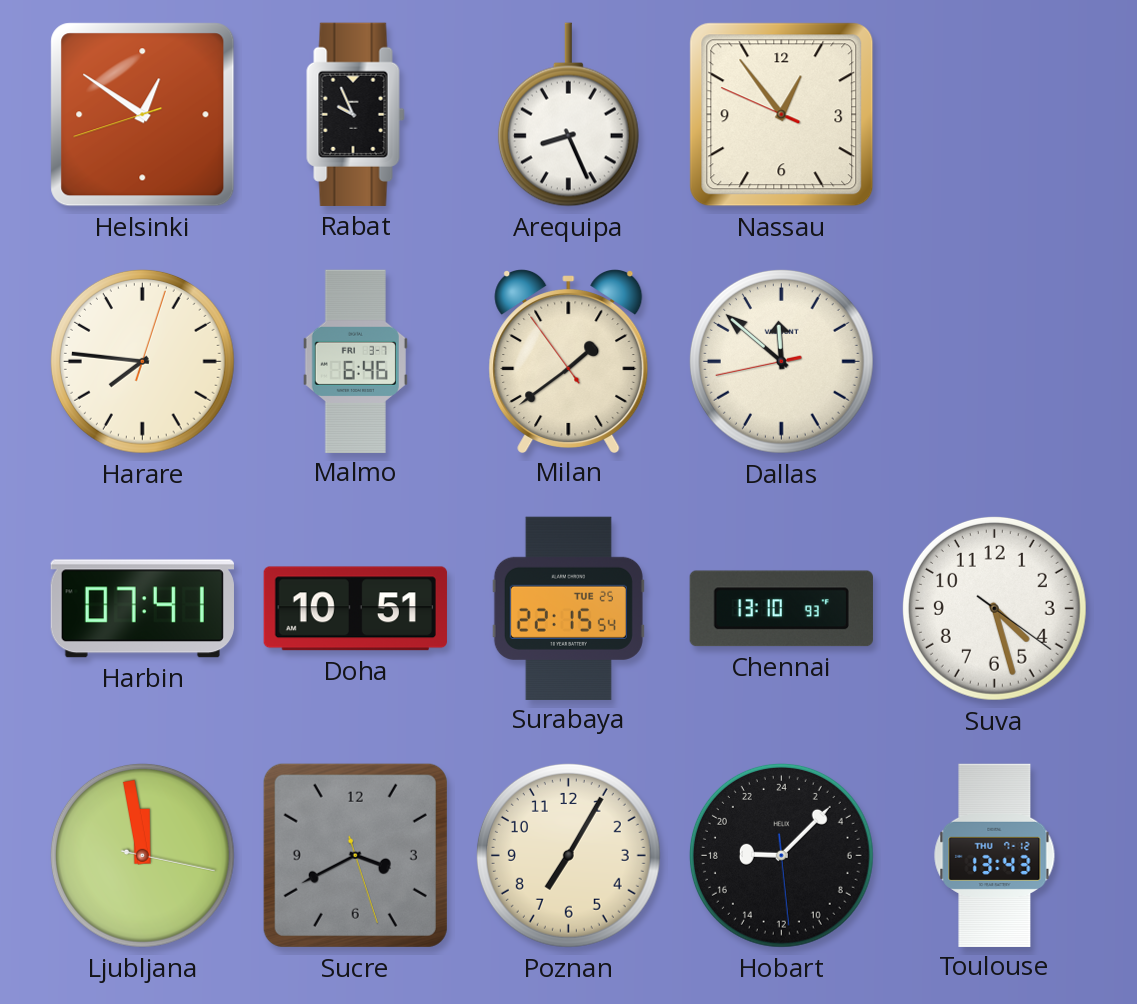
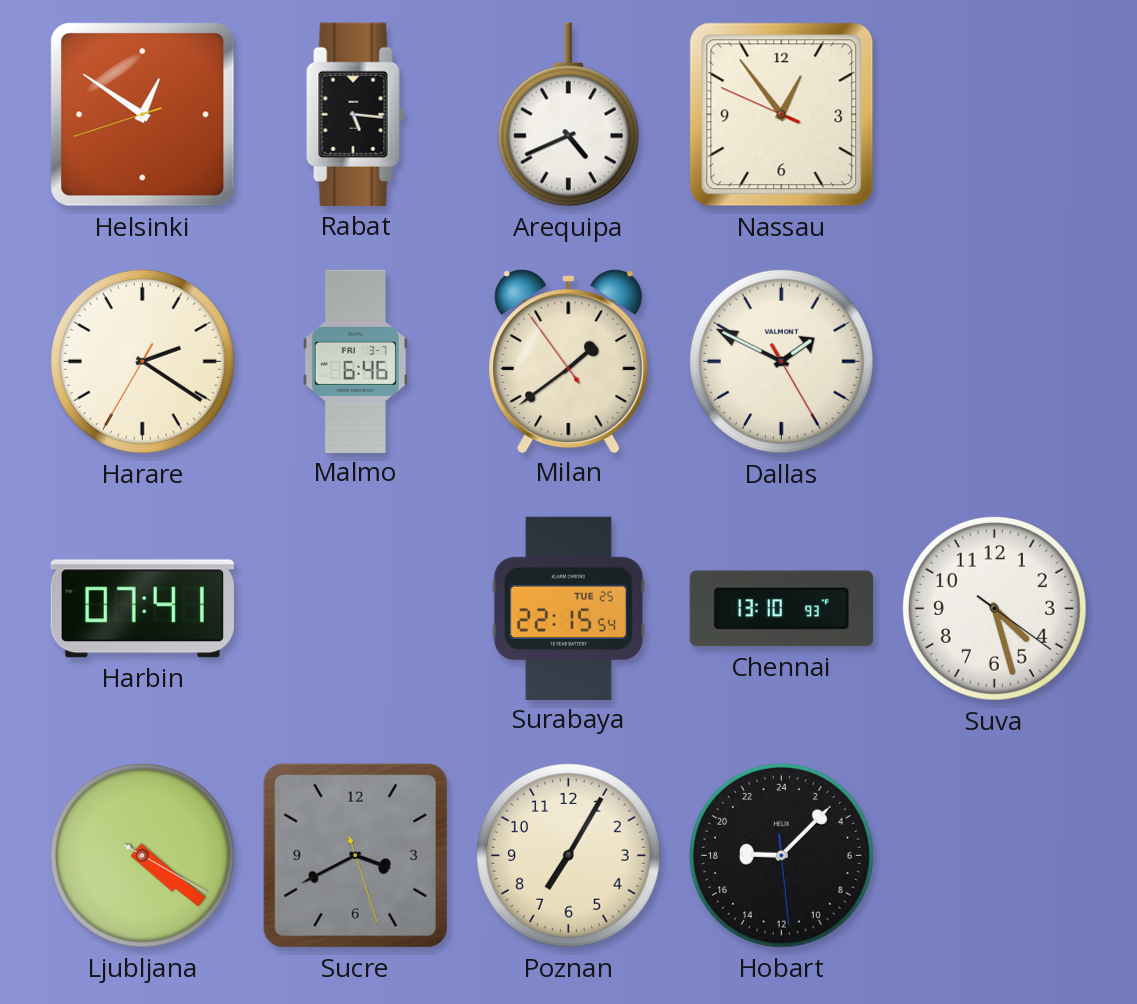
Rabat: 9:56 -> 5:16
Arequipa: 8:26 -> 4:41
Harare: 7:46 -> 2:20
Dallas: 11:51 -> 1:49
Doha: 10:51 -> none
Ljubljana: 11:58 -> 4:21
Toulouse: 13:43 -> none
